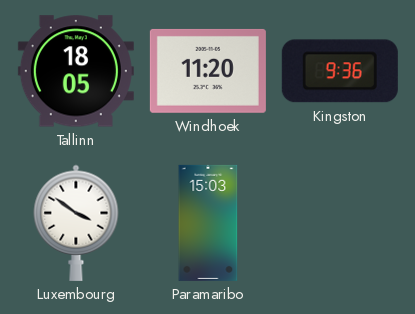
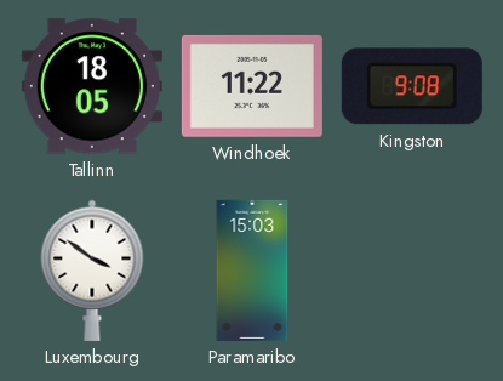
Windhoek: 11:20 -> 11:22
Kingston: 9:36 -> 9:08
